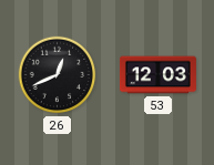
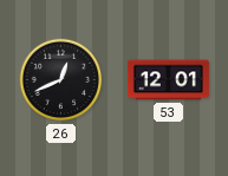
53: 12:03 -> 12:01
